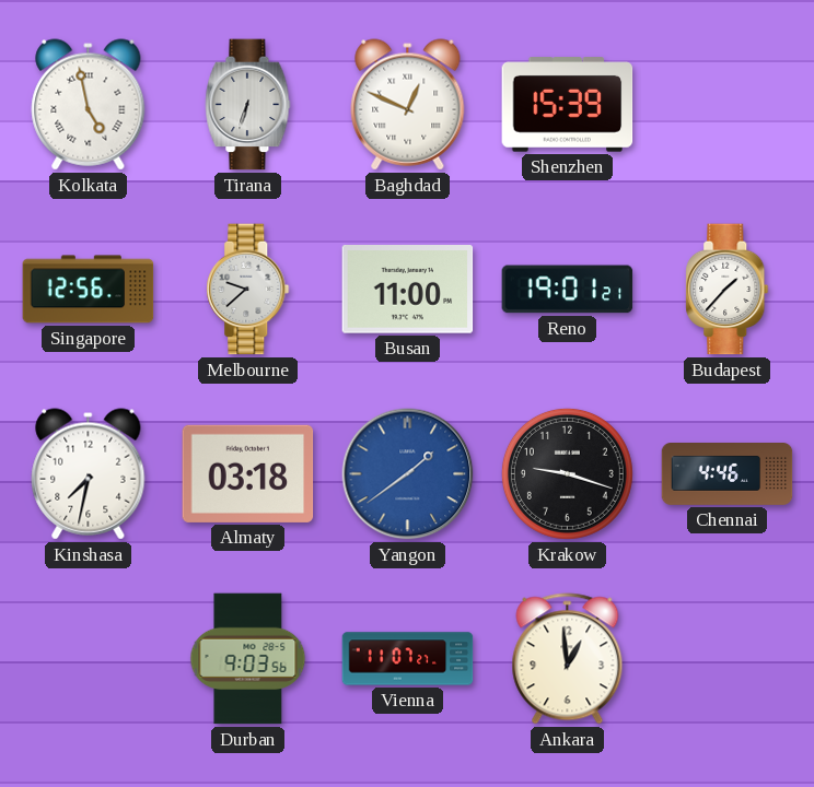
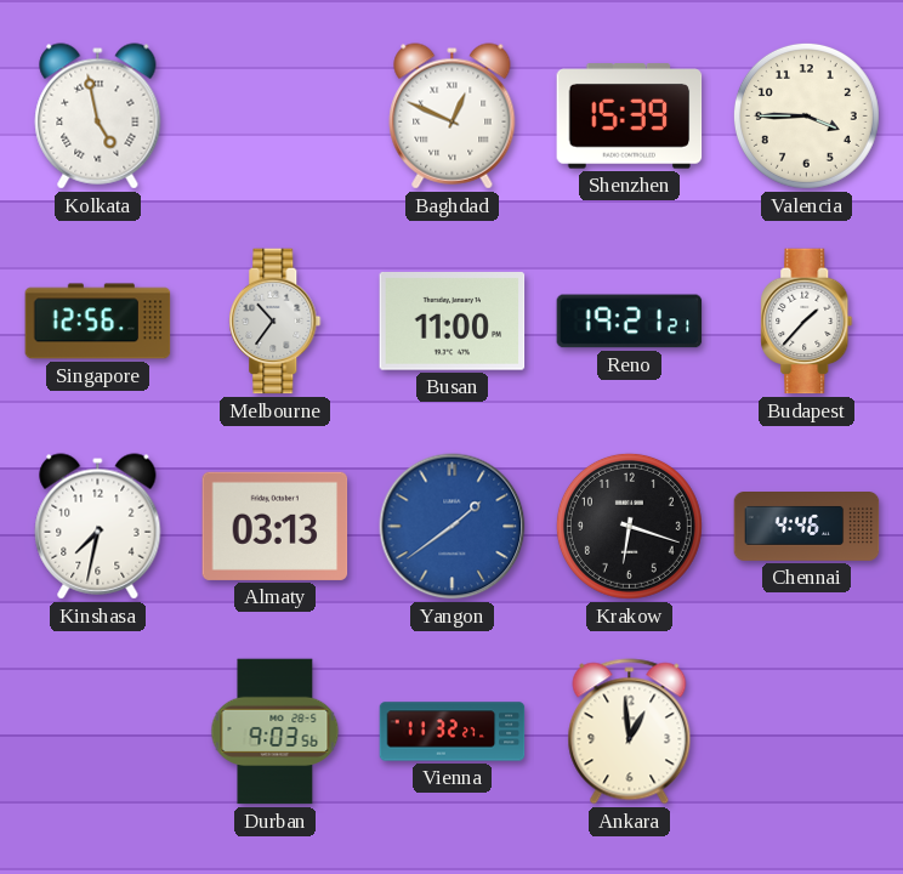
Tirana: 6:33 -> none
Valencia: none -> 3:45
Melbourne: 9:38 -> 10:36
Reno: 19:01 -> 19:21
Almaty: 03:18 -> 03:13
Krakow: 9:18 -> 6:18
Vienna: 11:07 -> 11:32
